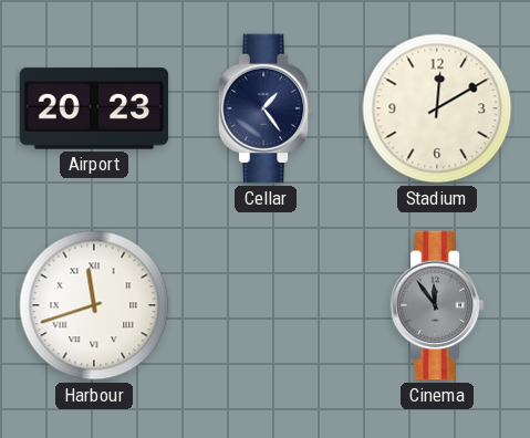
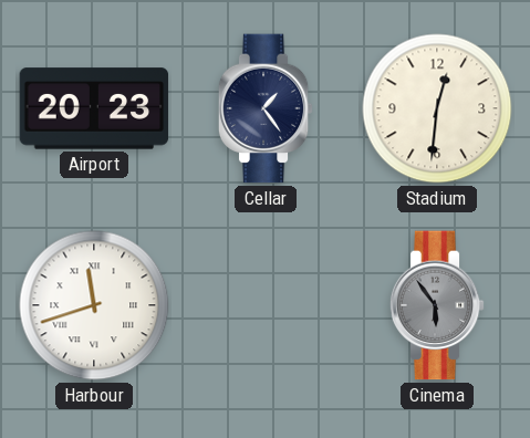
Stadium: 12:10 -> 12:31
Cinema: 11:54 -> 5:54
